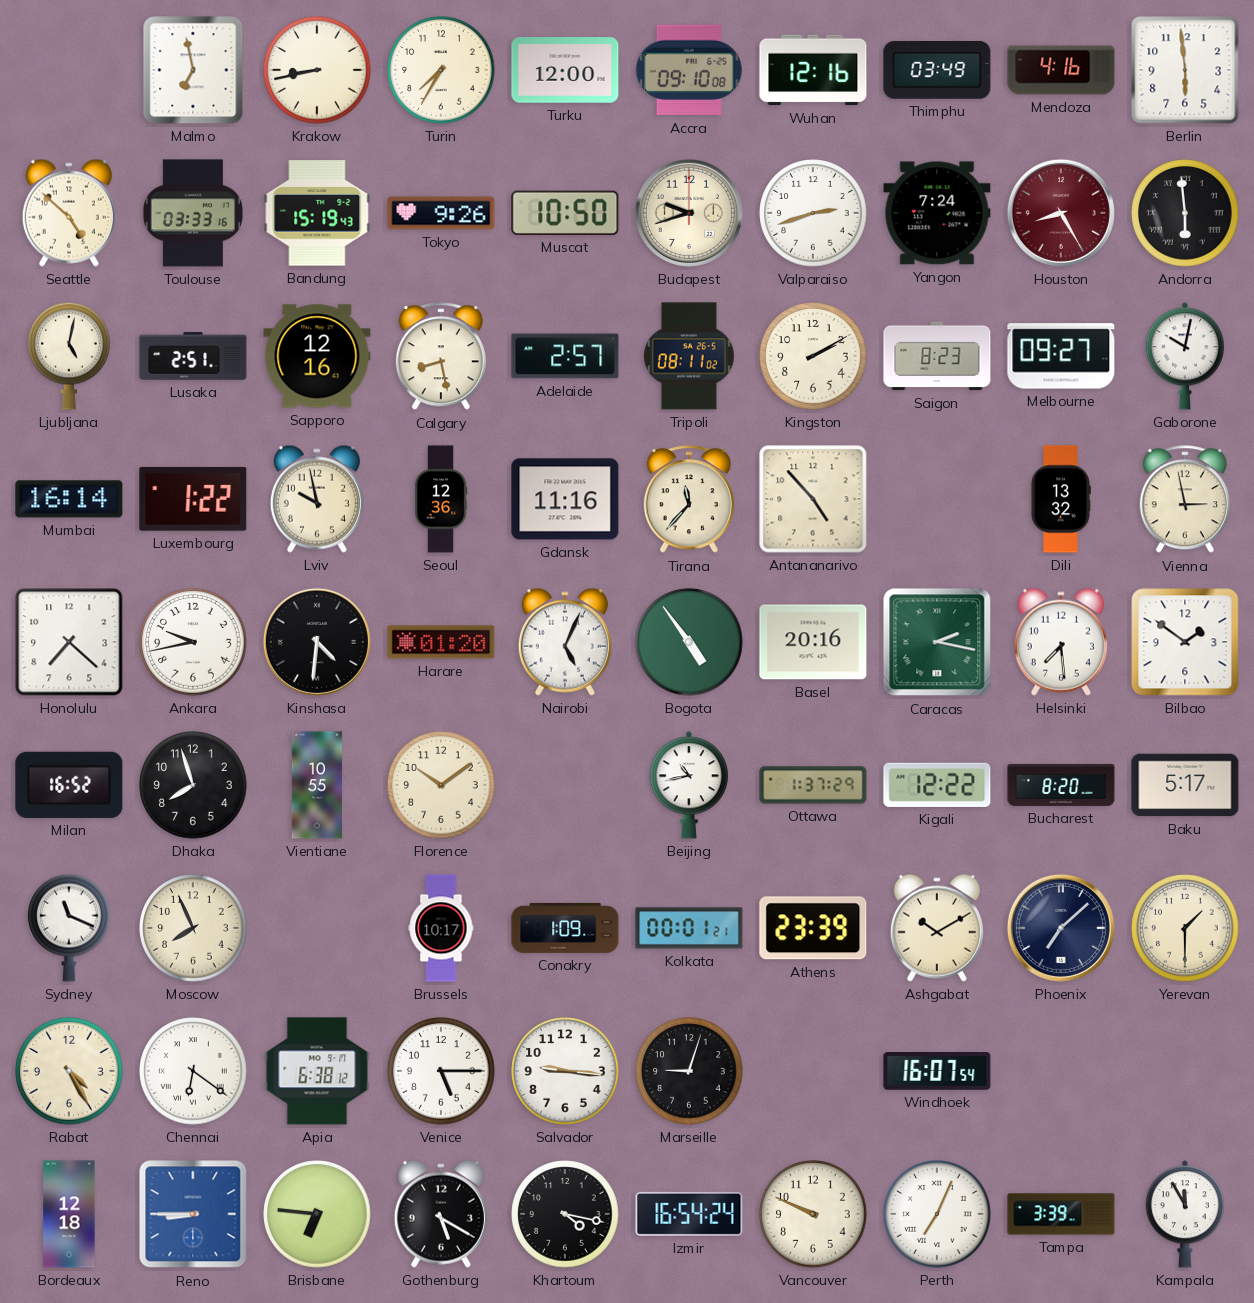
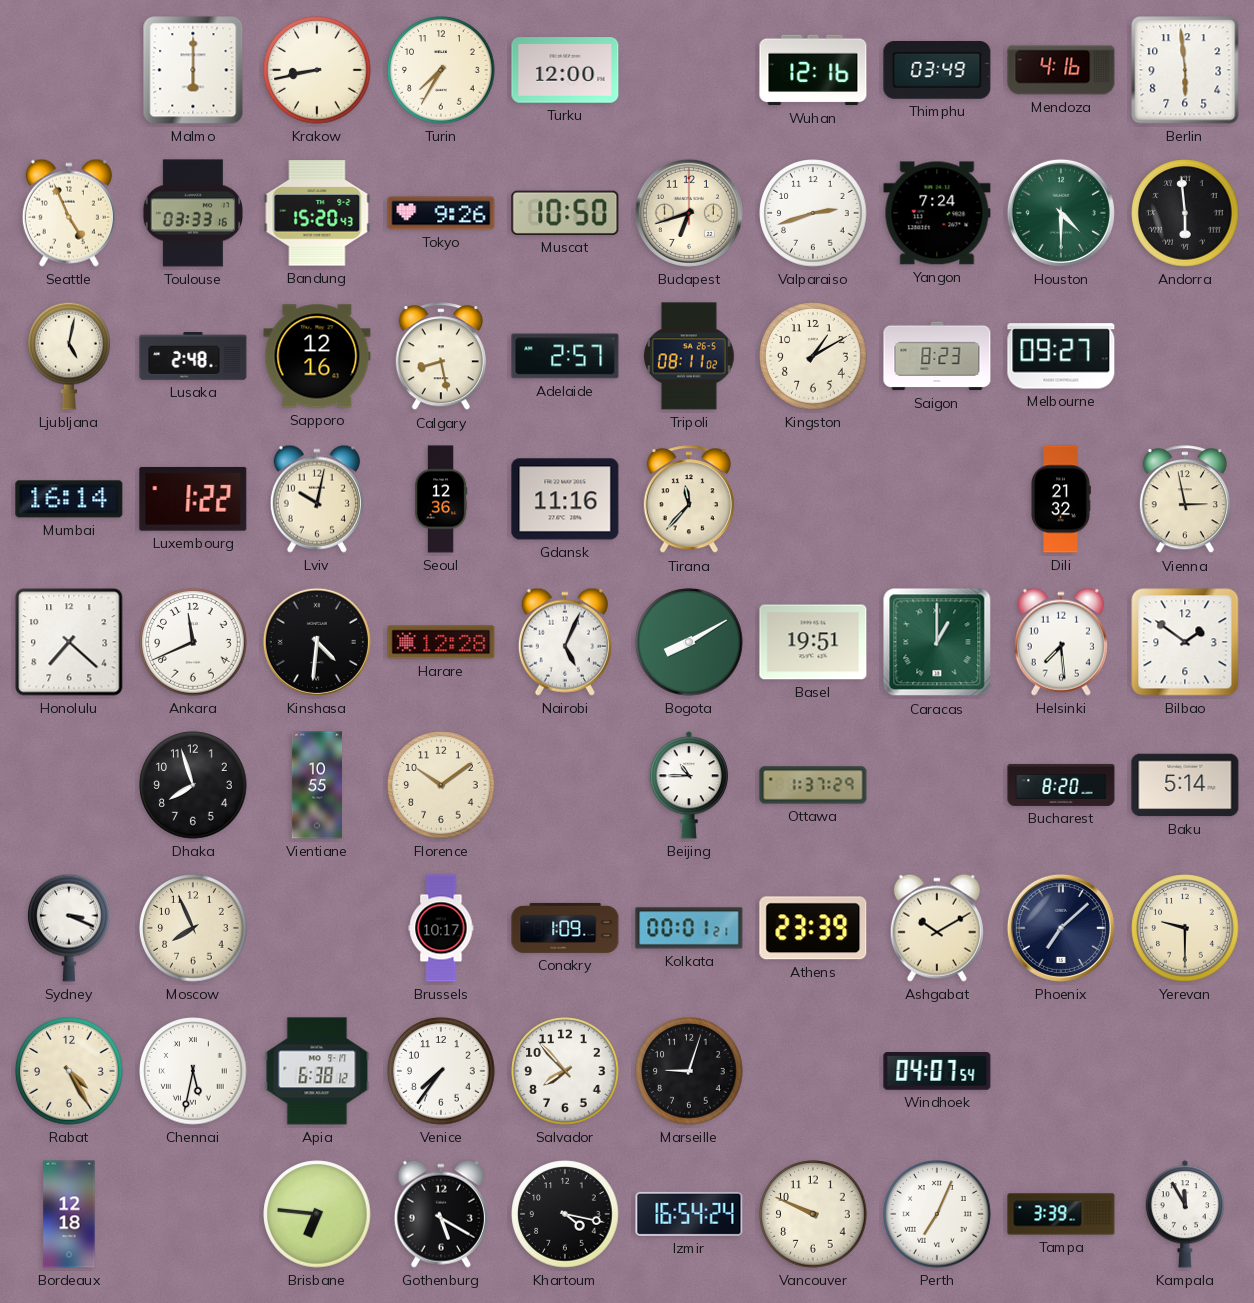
Malmo: 6:58 -> 6:00
Accra: 09:10 -> none
Seattle: 4:52 -> 4:56
Bandung: 15:19 -> 15:20
Budapest: 9:42 -> 6:42
Houston: 8:25 -> 4:30
Houston dial: burgundy -> green
Lusaka: 2:51 -> 2:48
Kingston: 2:10 -> 1:10
Gaborone: 10:02 -> none
Lviv: 9:58 -> 10:02
Antananarivo: 4:53 -> none
Dili: 13:32 -> 21:32
Ankara: 9:43 -> 11:41
Harare: 01:20 -> 12:28
Bogota: 4:54 -> 8:10
Basel: 20:16 -> 19:51
Caracas: 2:17 -> 1:00
Milan: 16:52 -> none
Beijing: 10:43 -> 10:45
Kigali: 12:22 -> none
Baku: 5:17 -> 5:14
Sydney: 11:19 -> 3:19
Yerevan: 1:30 -> 9:30
Chennai: 6:21 -> 5:32
Venice: 5:15 -> 7:36
Salvador: 9:16 -> 7:53
Windhoek: 16:07 -> 04:07
Reno: 8:45 -> none
